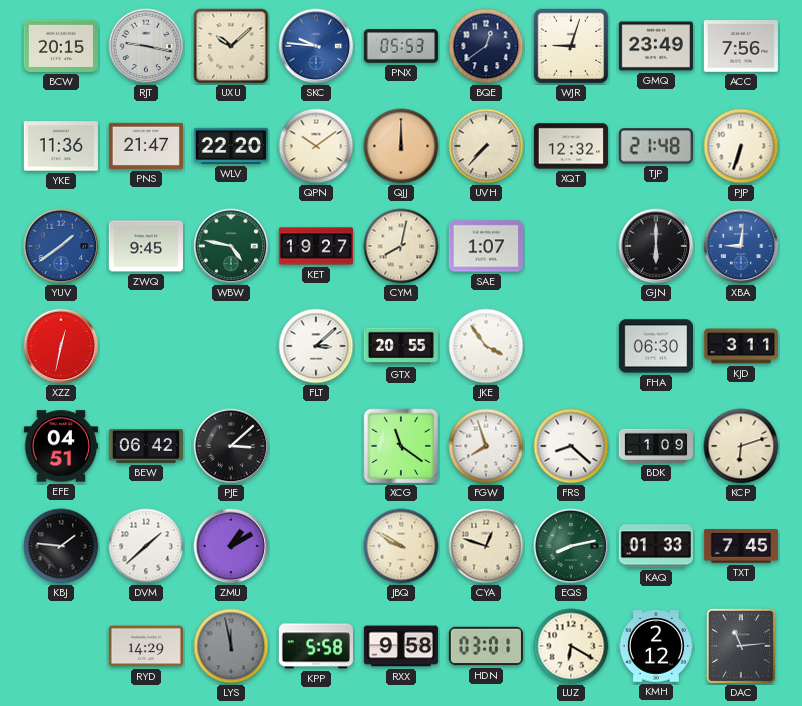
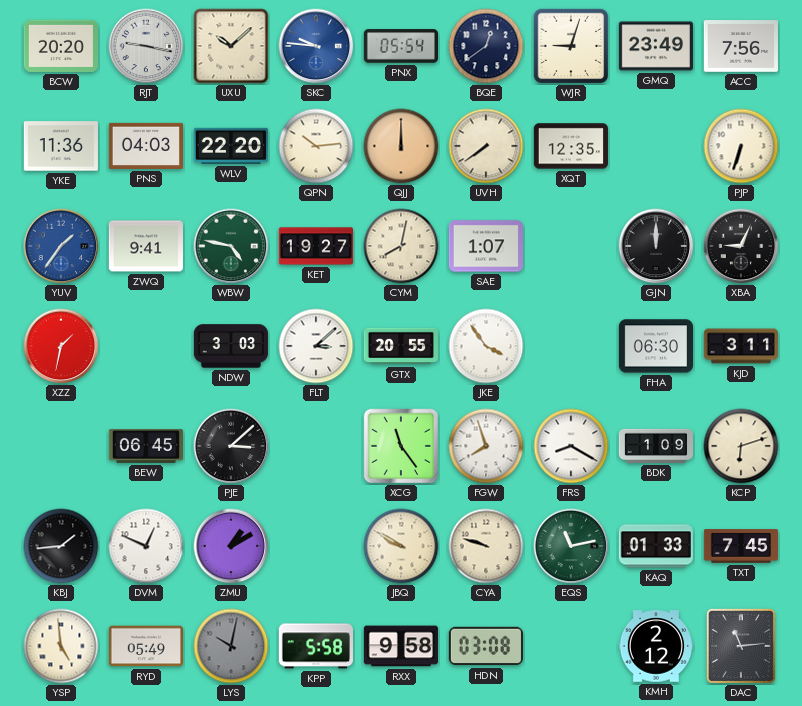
BCW: 20:15 -> 20:20
PNX: 05:53 -> 05:54
PNS: 21:47 -> 04:03
QPN: 10:09 -> 10:14
UVH: 7:37 -> 7:39
XQT: 12:32 -> 12:35
TJP: 21:48 -> none
YUV: 1:39 -> 1:36
ZWQ: 9:45 -> 9:41
GJN: 6:00 -> 12:00
XBA: 9:01 -> 9:04
XBA dial: blue -> black
XZZ: 12:32 -> 1:32
NDW: none -> 3:03
EFE: 04:51 -> none
BEW: 06:42 -> 06:45
XCG: 11:21 -> 11:24
FRS: 8:22 -> 8:20
KBJ: 1:46 -> 1:44
DVM: 1:38 -> 12:49
CYA: 12:48 -> 9:48
EQS: 8:13 -> 11:13
YSP: none -> 4:59
RYD: 14:29 -> 05:49
LYS: 11:58 -> 10:02
HDN: 03:01 -> 03:08
LUZ: 6:20 -> none
